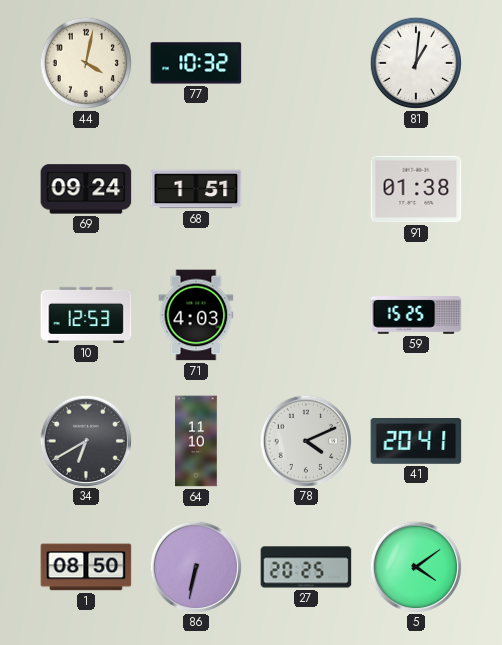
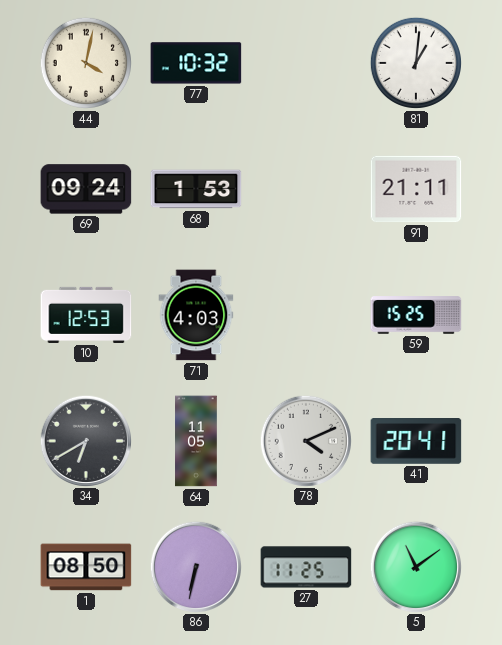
68: 1:51 -> 1:53
91: 01:38 -> 21:11
64: 11:10 -> 11:05
27: 20:25 -> 11:25
5: 4:09 -> 11:09
